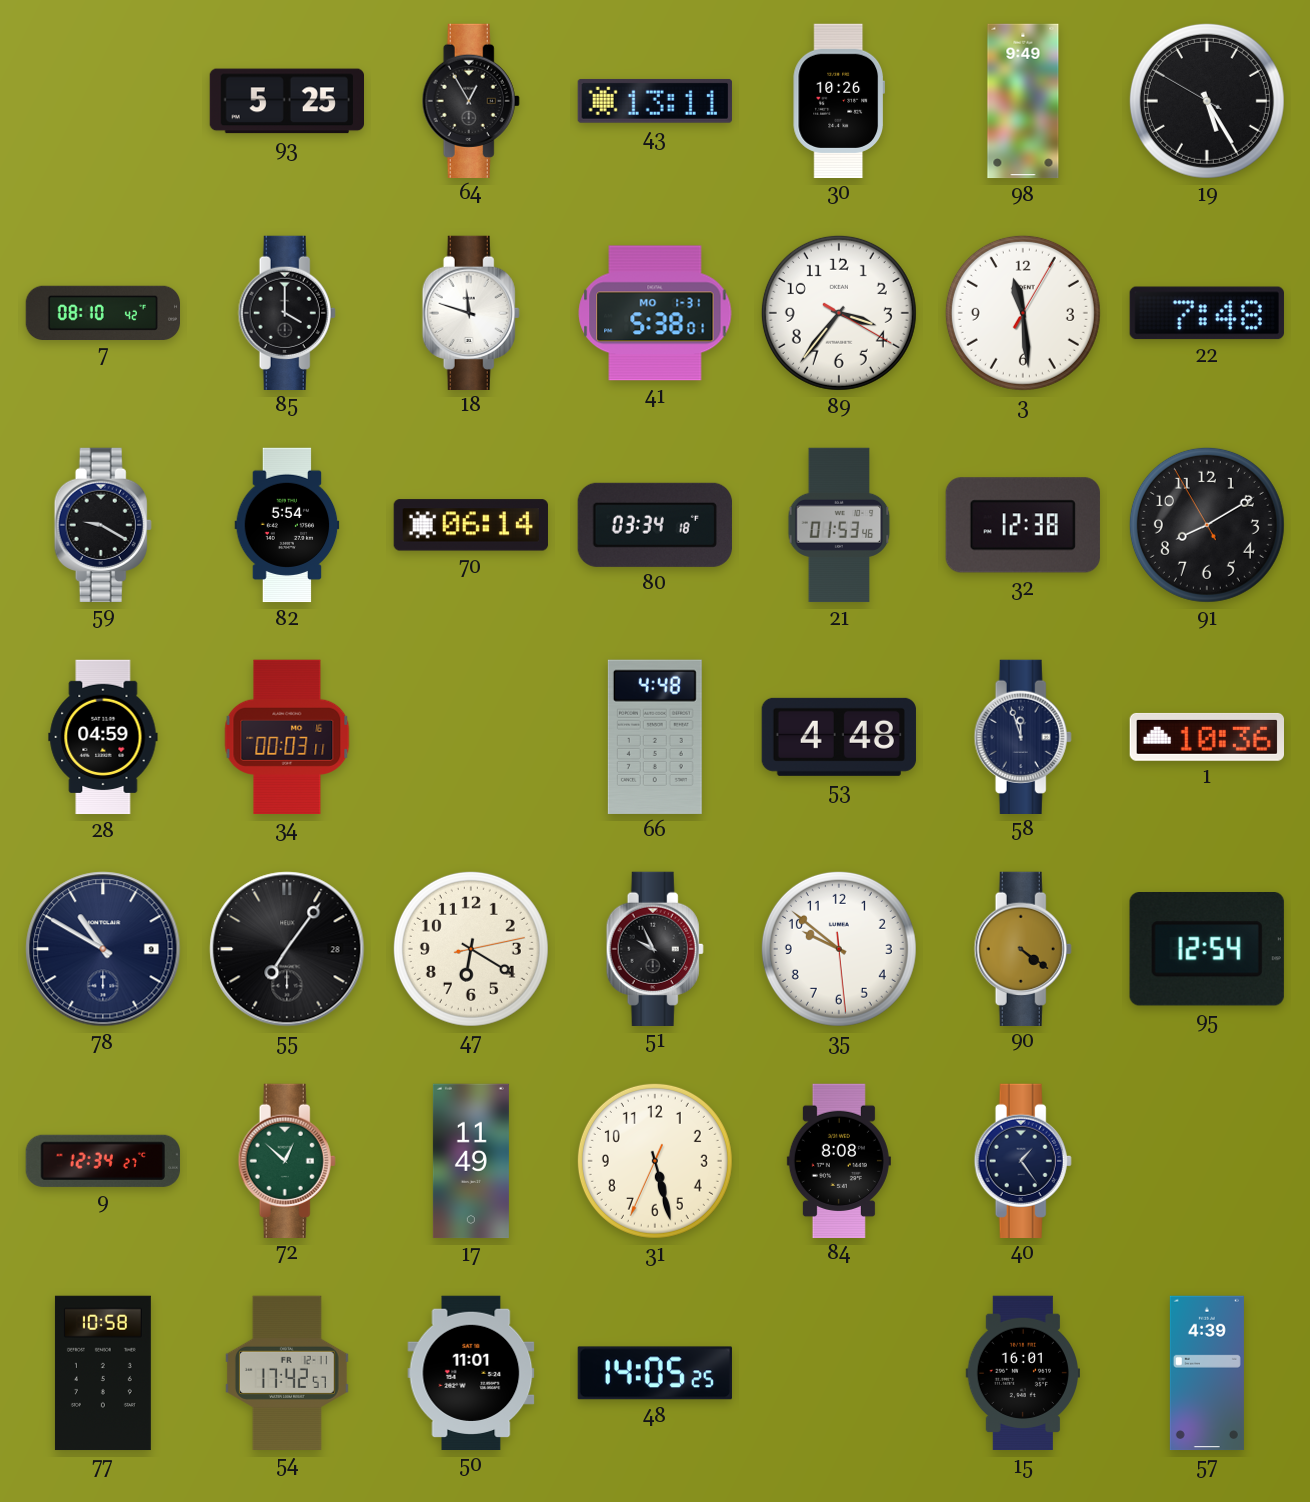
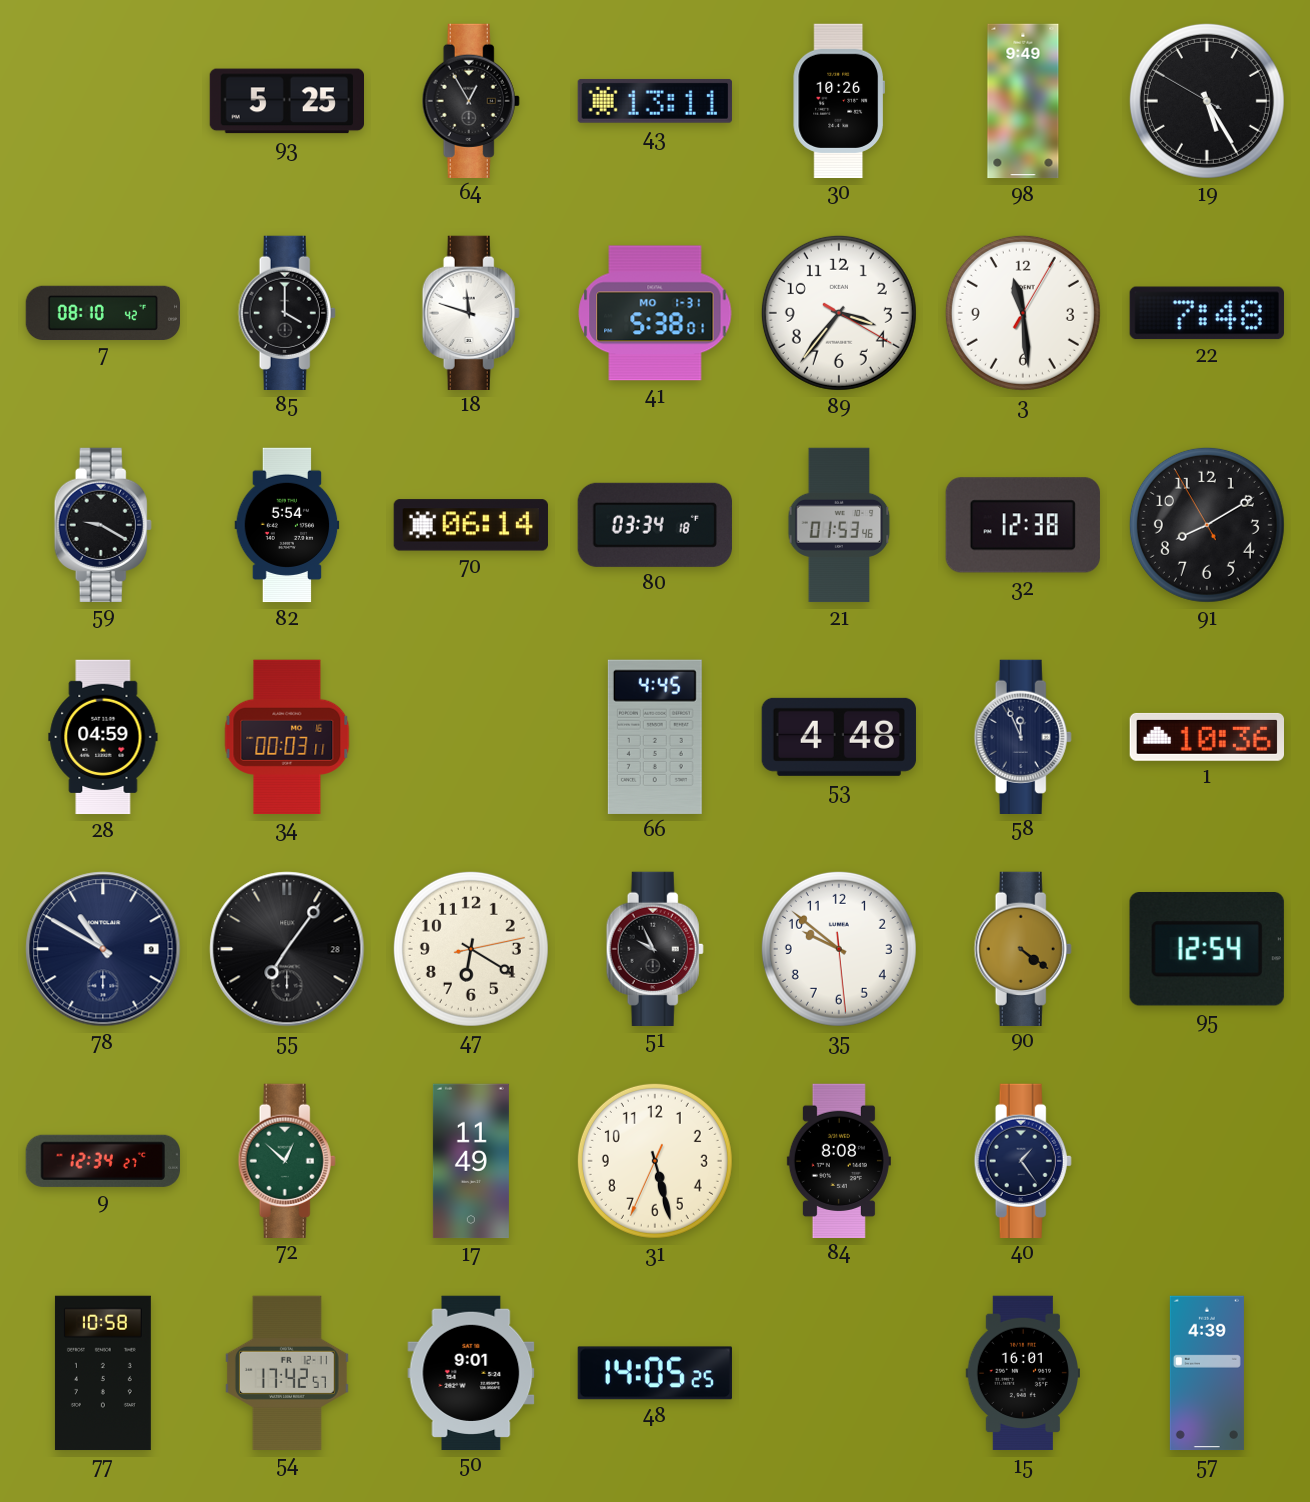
66: 4:48 -> 4:45
58: 11:57 -> 11:56
50: 11:01 -> 9:01
